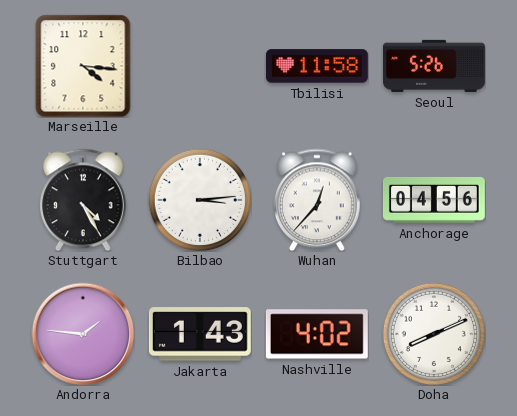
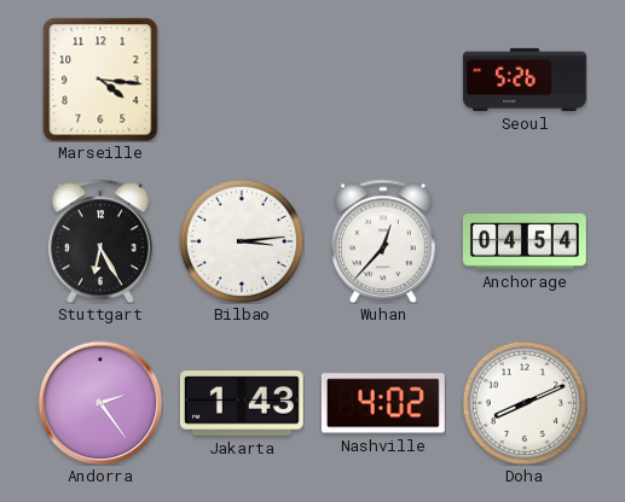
Tbilisi: 11:58 -> none
Stuttgart: 4:25 -> 6:25
Anchorage: 04:56 -> 04:54
Andorra: 1:46 -> 2:24
